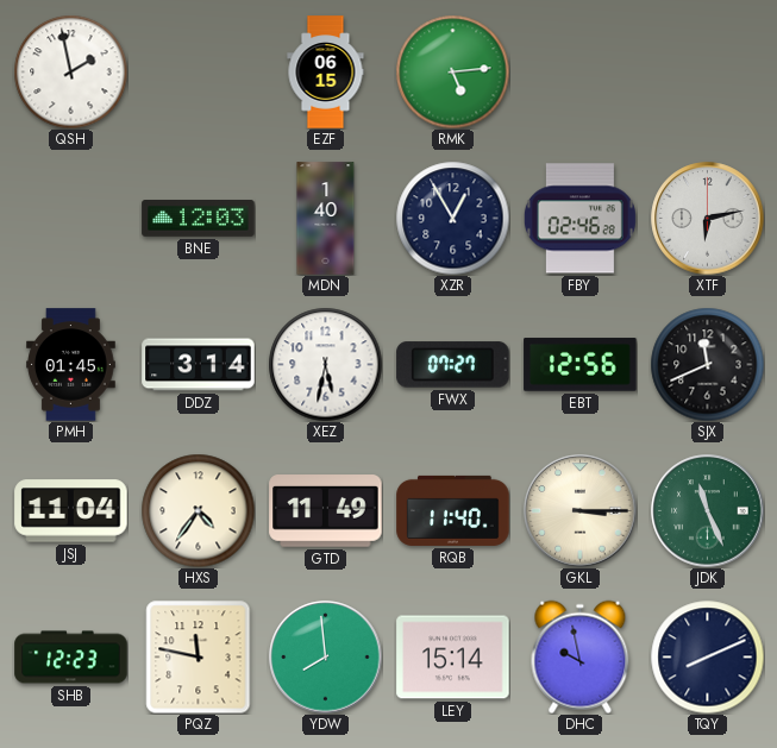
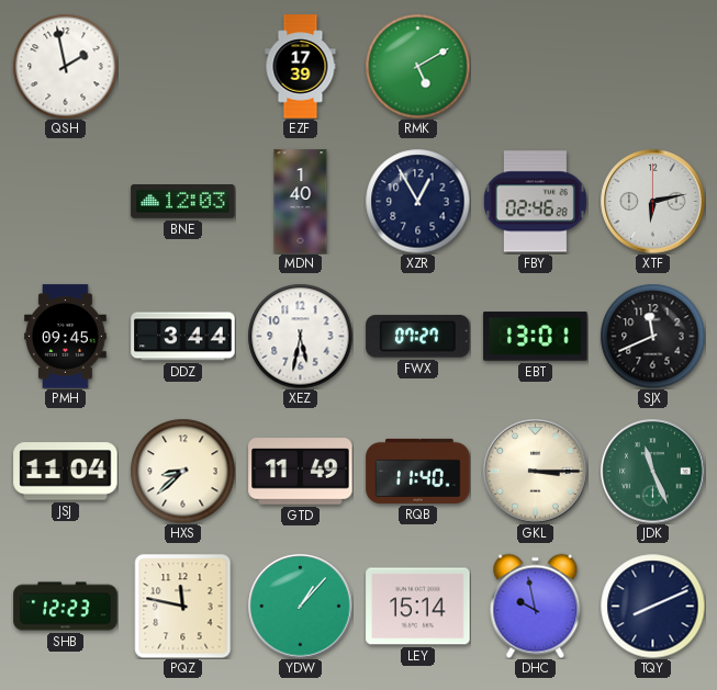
EZF: 06:15 -> 17:39
RMK: 5:14 -> 5:10
PMH: 01:45 -> 09:45
DDZ: 3:14 -> 3:44
EBT: 12:56 -> 13:01
HXS: 4:36 -> 8:38
YDW: 7:59 -> 1:07
